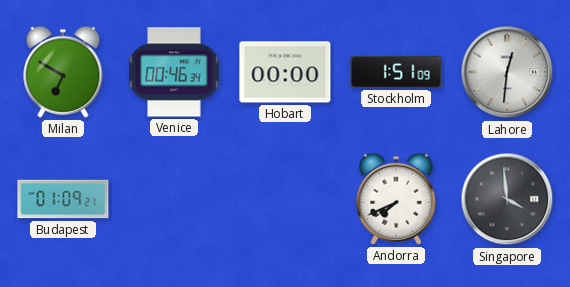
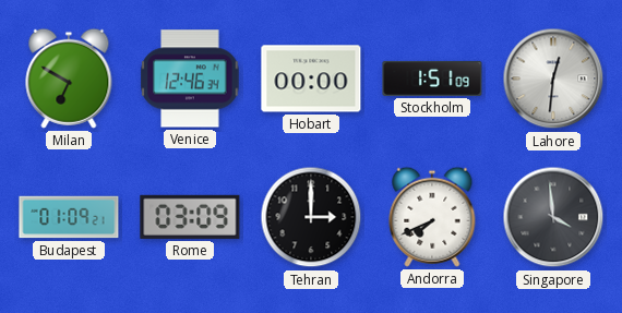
Venice: 00:46 -> 12:46
Rome: none -> 03:09
Tehran: none -> 3:00
